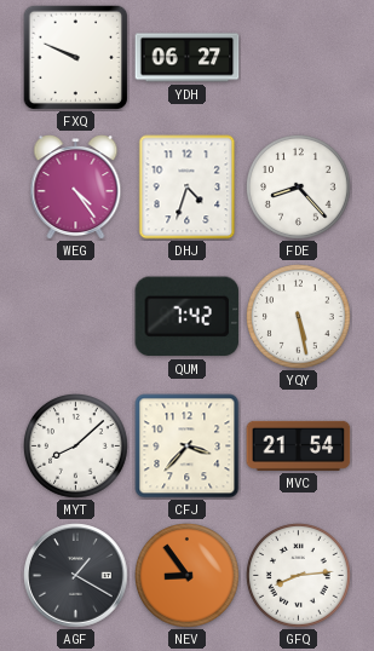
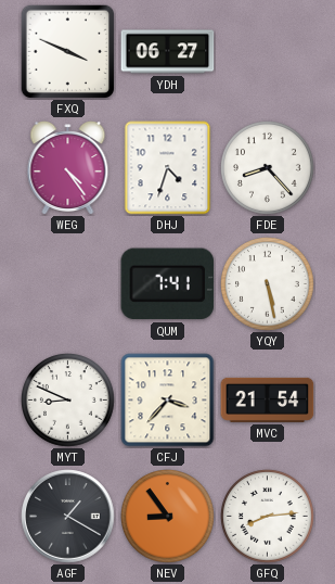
FXQ: 9:49 -> 3:49
QUM: 7:42 -> 7:41
MYT: 8:08 -> 8:49
